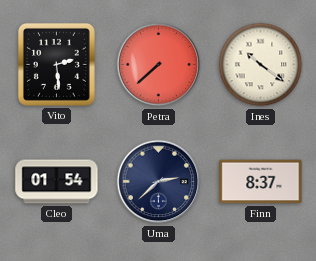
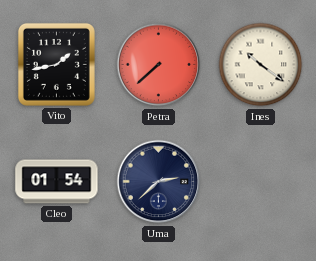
Vito: 2:29 -> 1:43
Finn: 8:37 -> none
